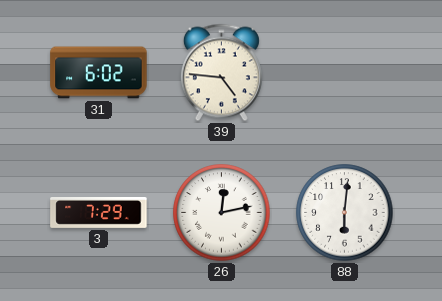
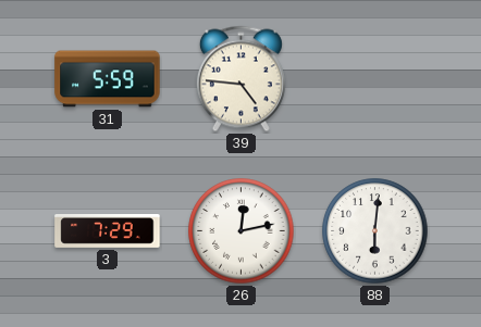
31: 6:02 -> 5:59
